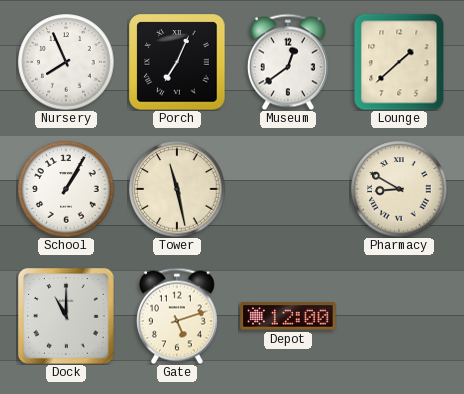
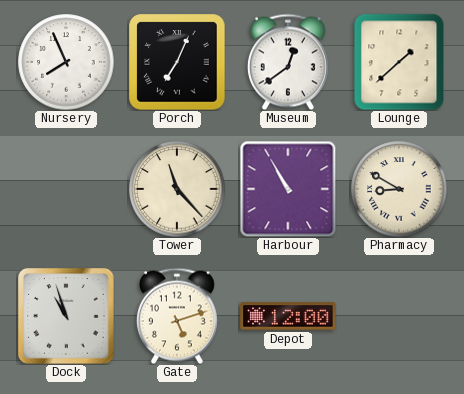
School: 1:05 -> none
Tower: 11:28 -> 11:23
Harbour: none -> 10:55
Dock: 11:00 -> 10:57
